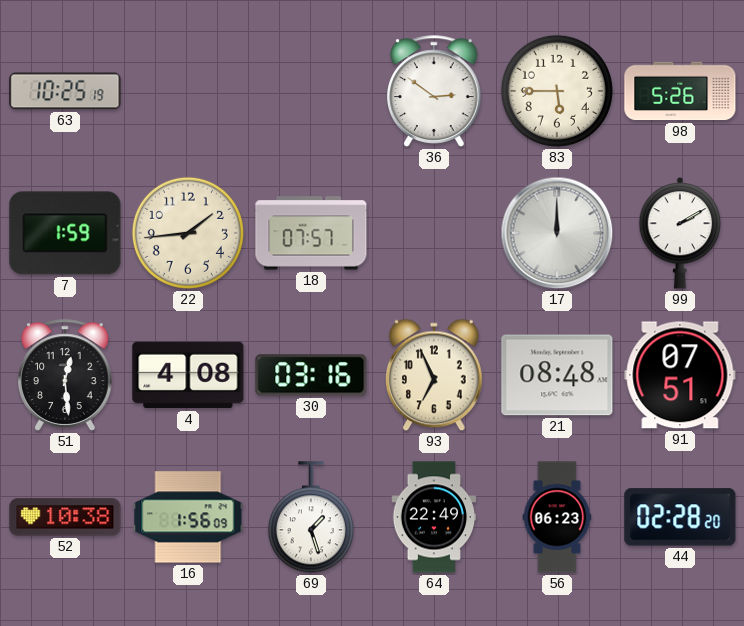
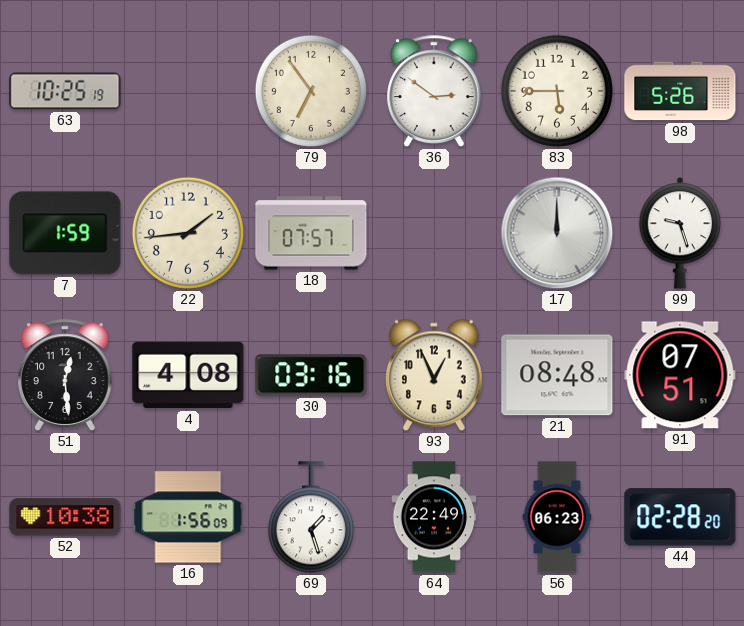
79: none -> 6:54
99: 2:10 -> 9:27
93: 6:56 -> 12:56
